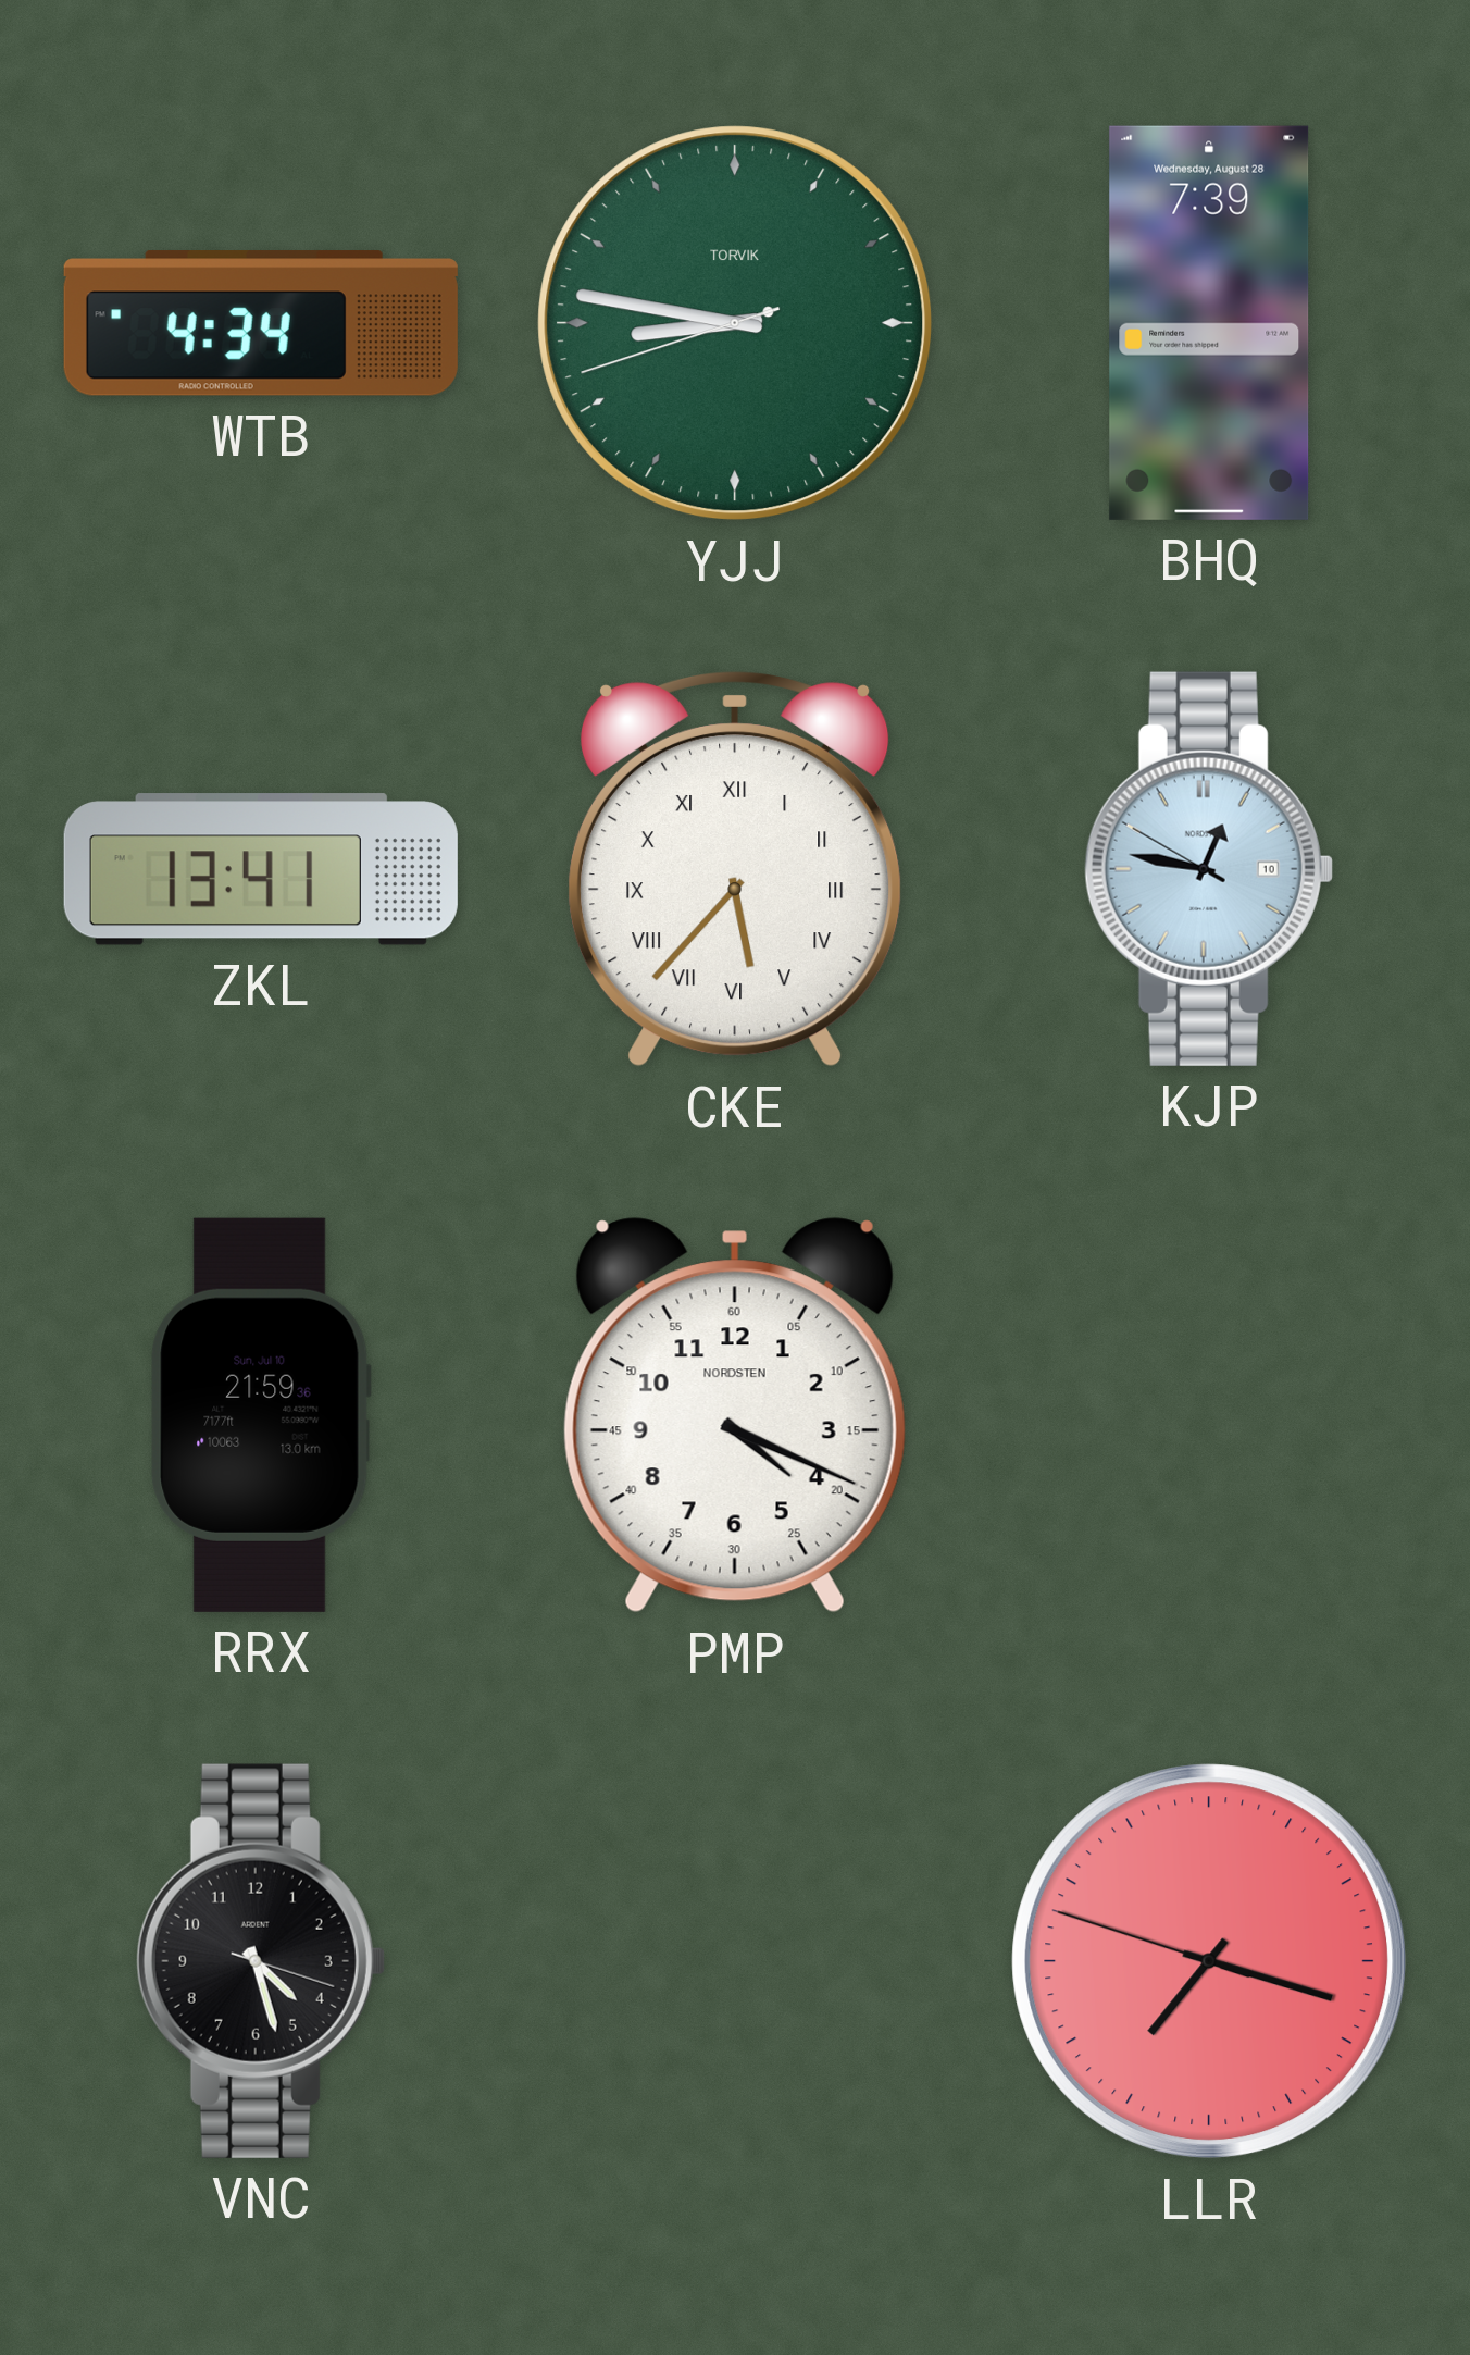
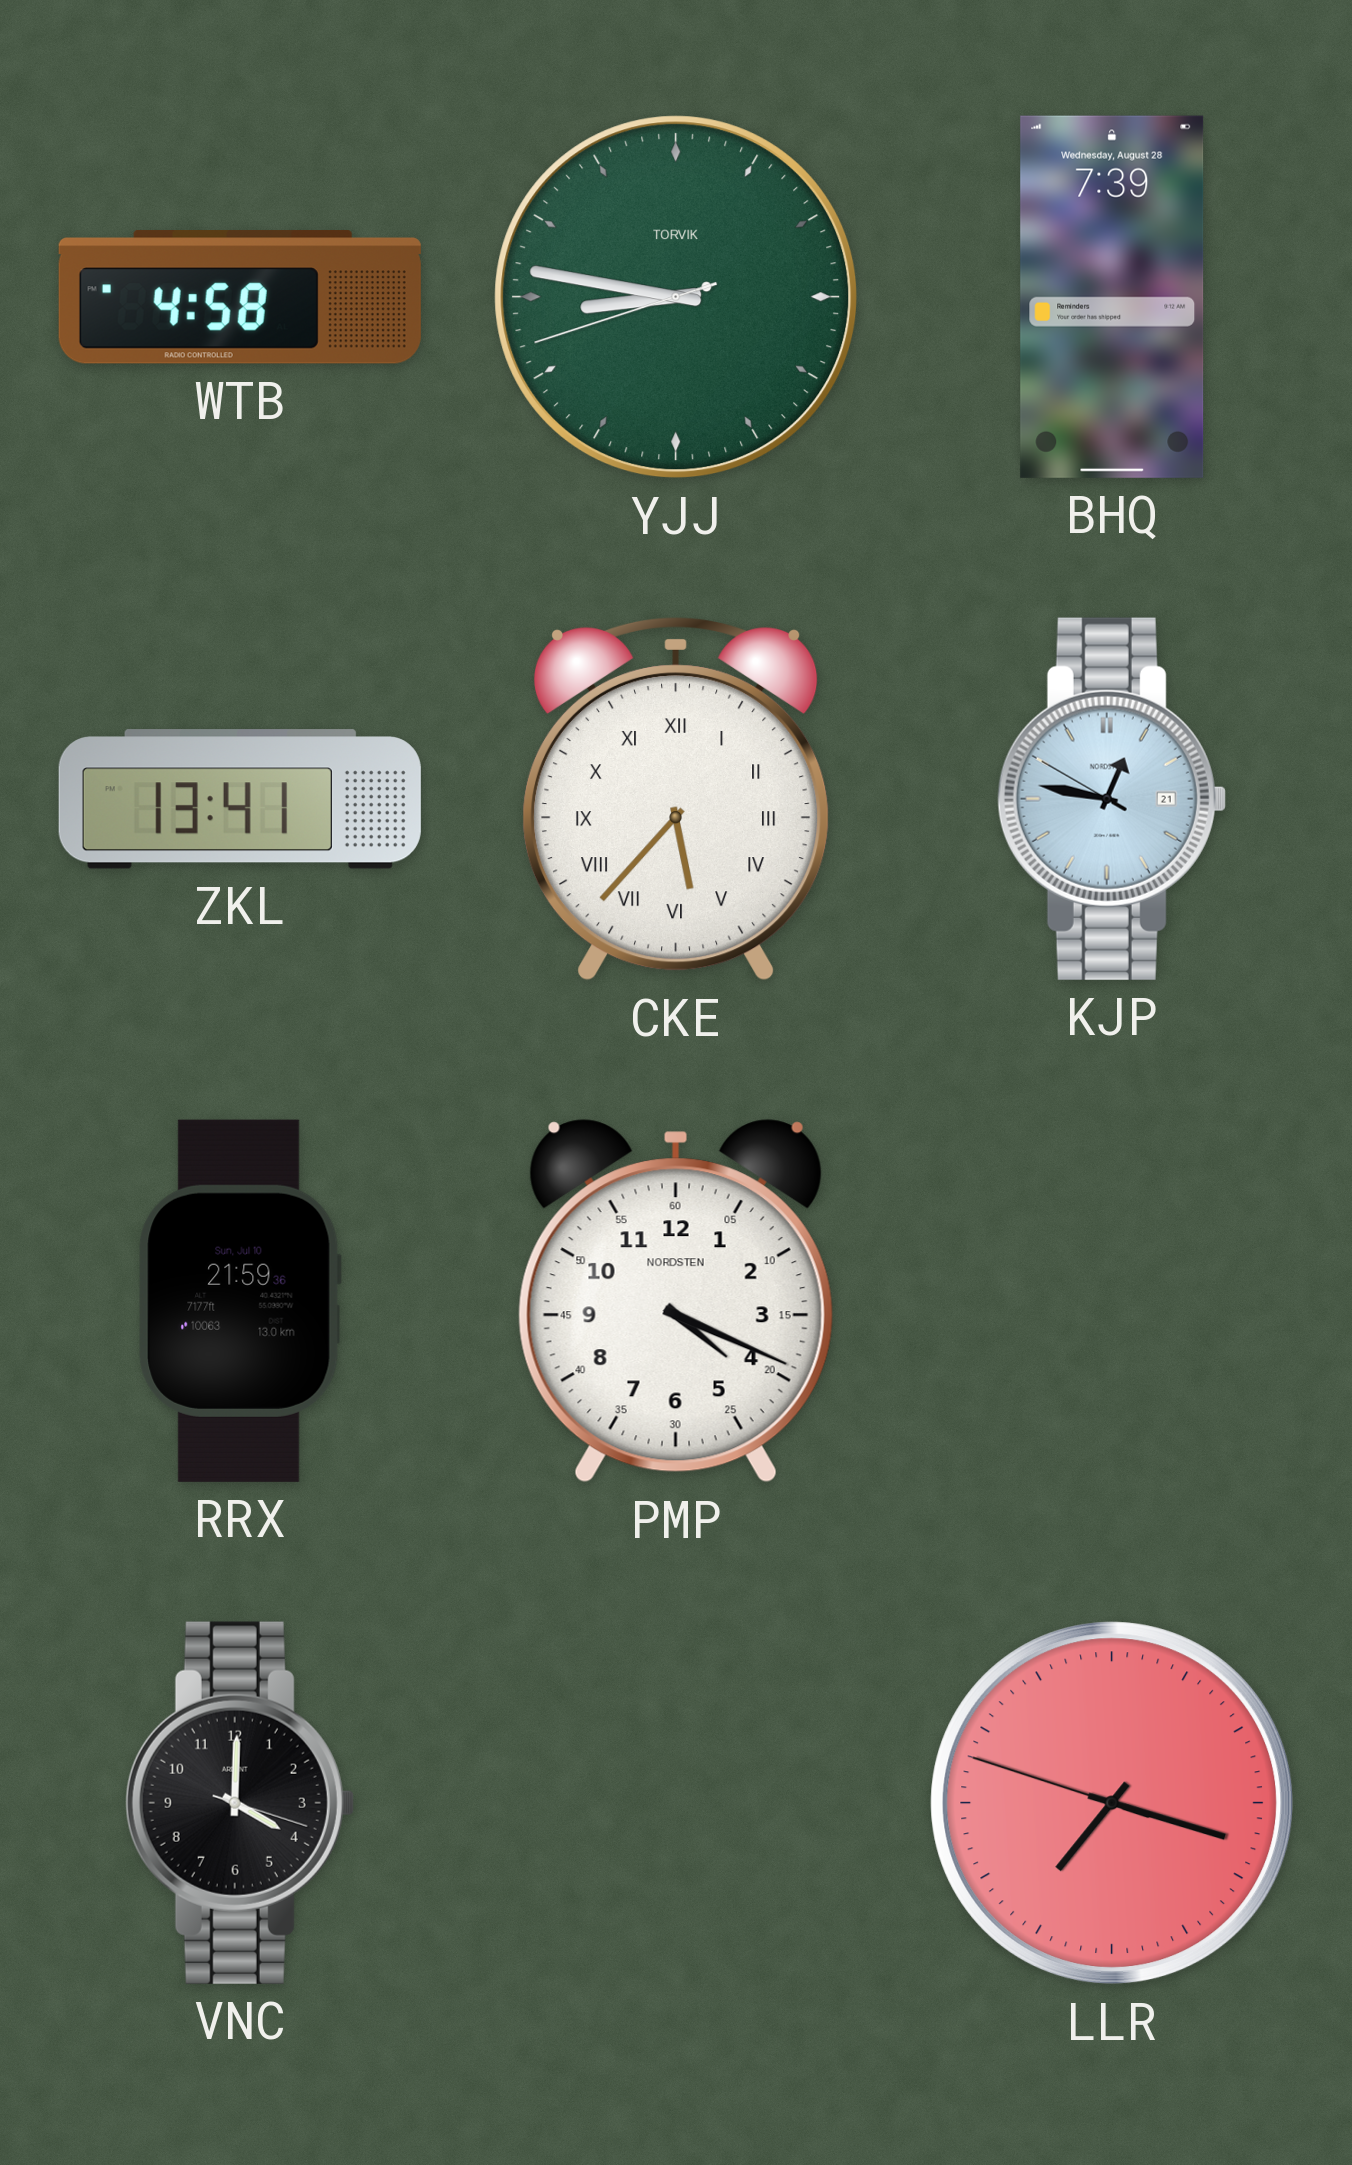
WTB: 4:34 -> 4:58
KJP date: 10 -> 21
VNC: 4:27 -> 4:00
